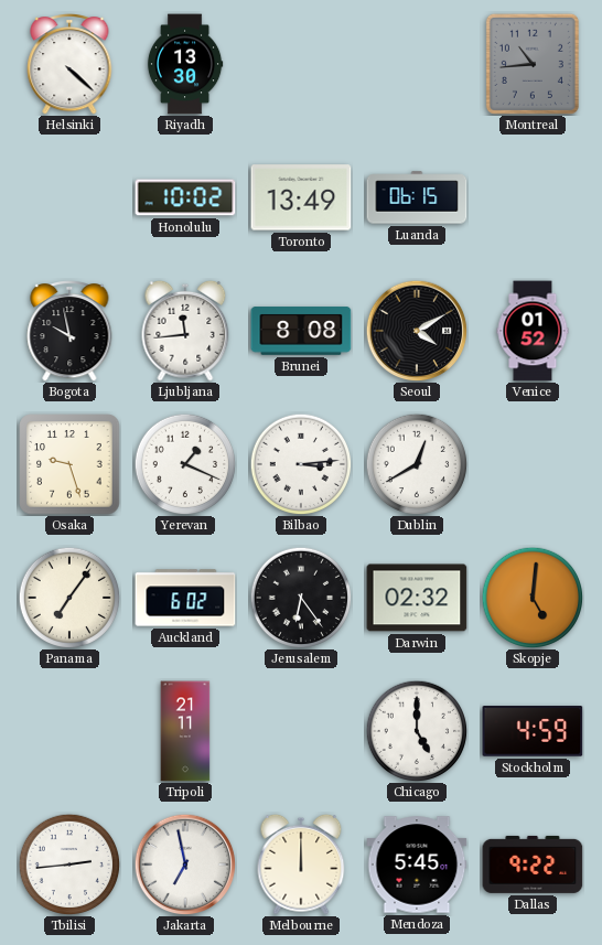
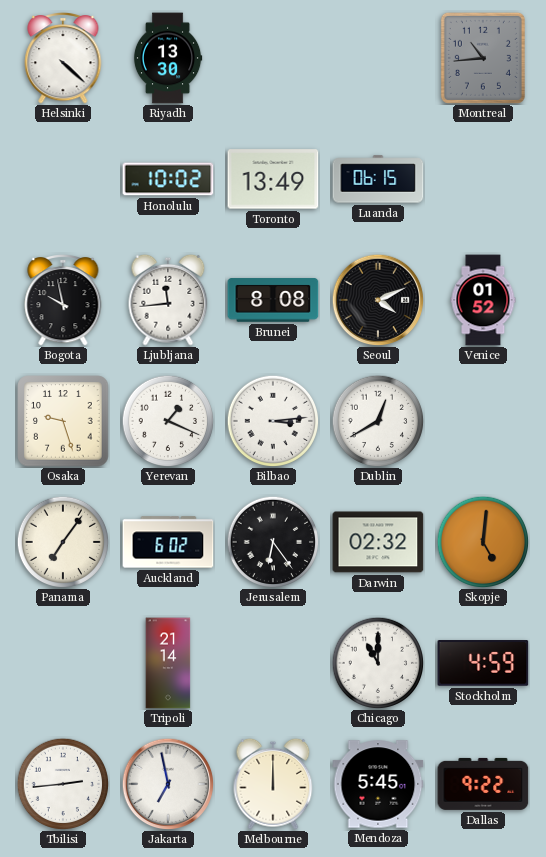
Seoul: 4:10 -> 4:11
Tripoli: 21:11 -> 21:14
Chicago: 5:00 -> 11:00
